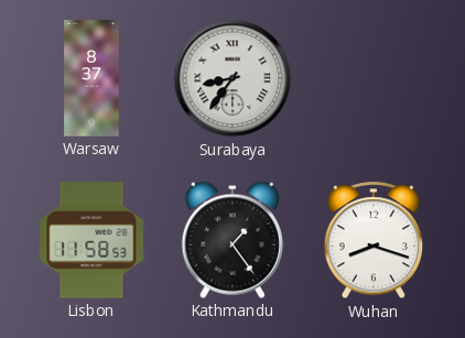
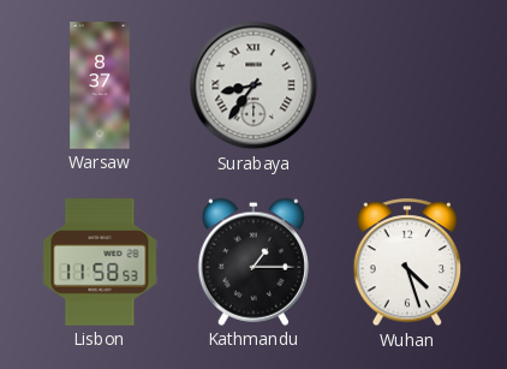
Kathmandu: 1:24 -> 1:15
Wuhan: 8:18 -> 4:27
